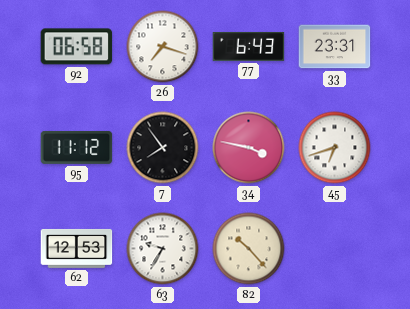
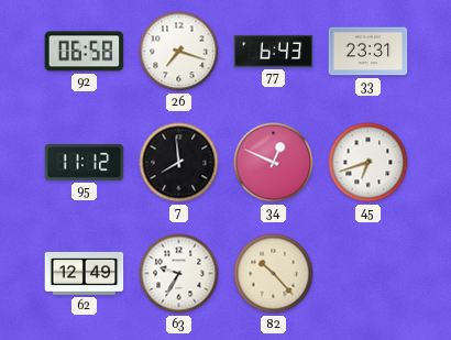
7: 7:54 -> 7:59
34: 3:47 -> 12:49
62: 12:53 -> 12:49
